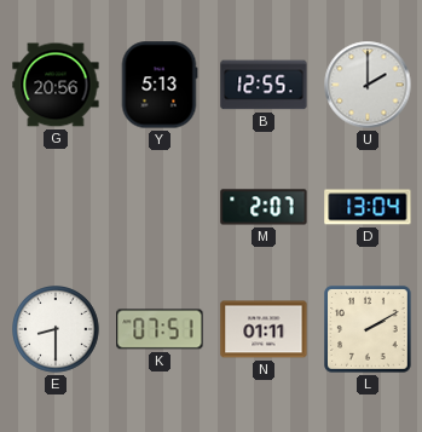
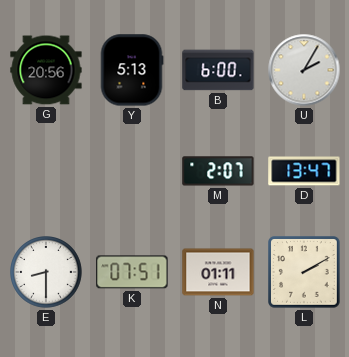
B: 12:55 -> 6:00
U: 2:00 -> 2:05
D: 13:04 -> 13:47
